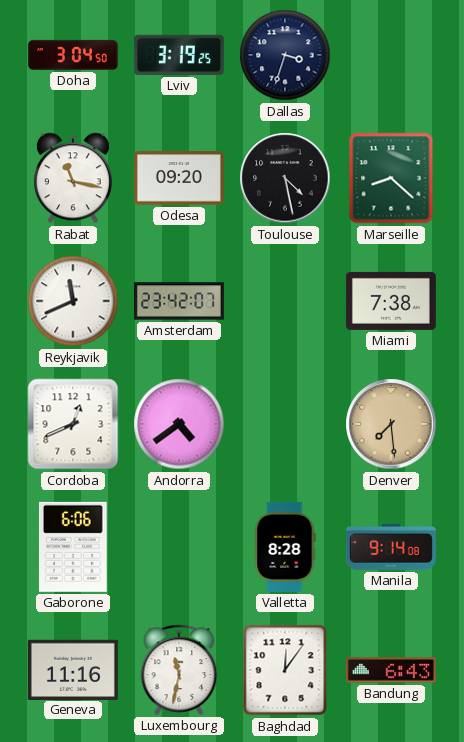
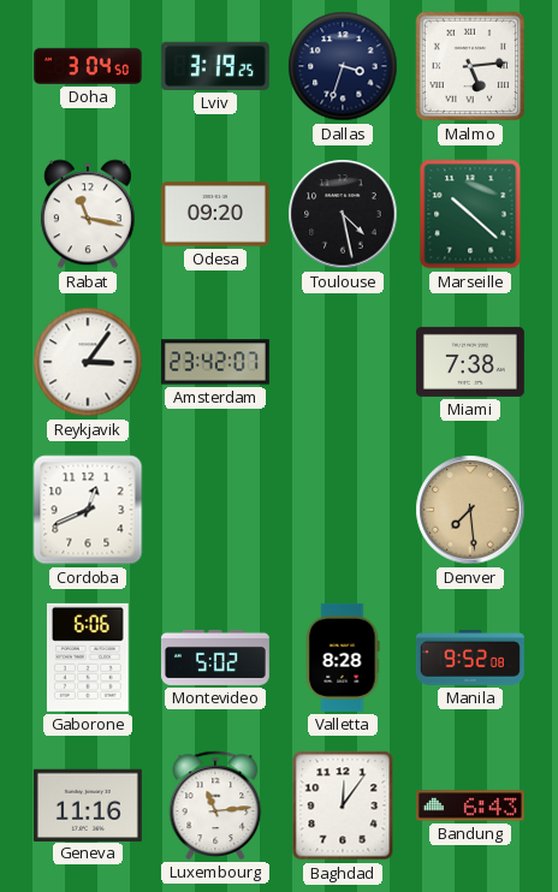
Malmo: none -> 5:14
Marseille: 8:22 -> 10:22
Reykjavik: 11:41 -> 3:06
Andorra: 4:39 -> none
Montevideo: none -> 5:02
Manila: 9:14 -> 9:52
Luxembourg: 11:32 -> 11:14
